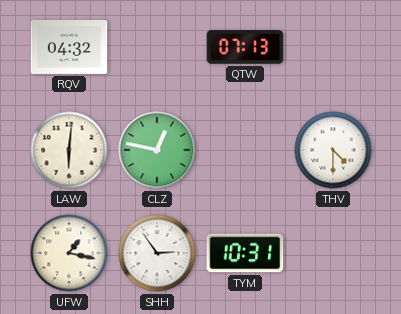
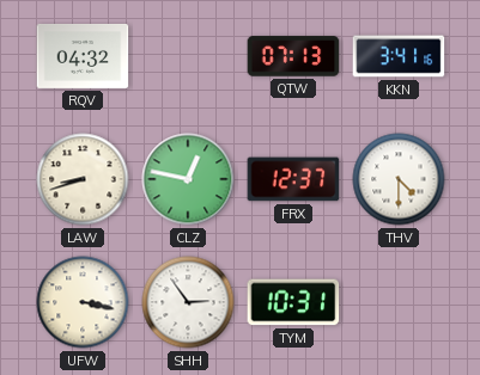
KKN: none -> 3:41
LAW: 6:01 -> 8:42
FRX: none -> 12:37
UFW: 1:17 -> 3:17
